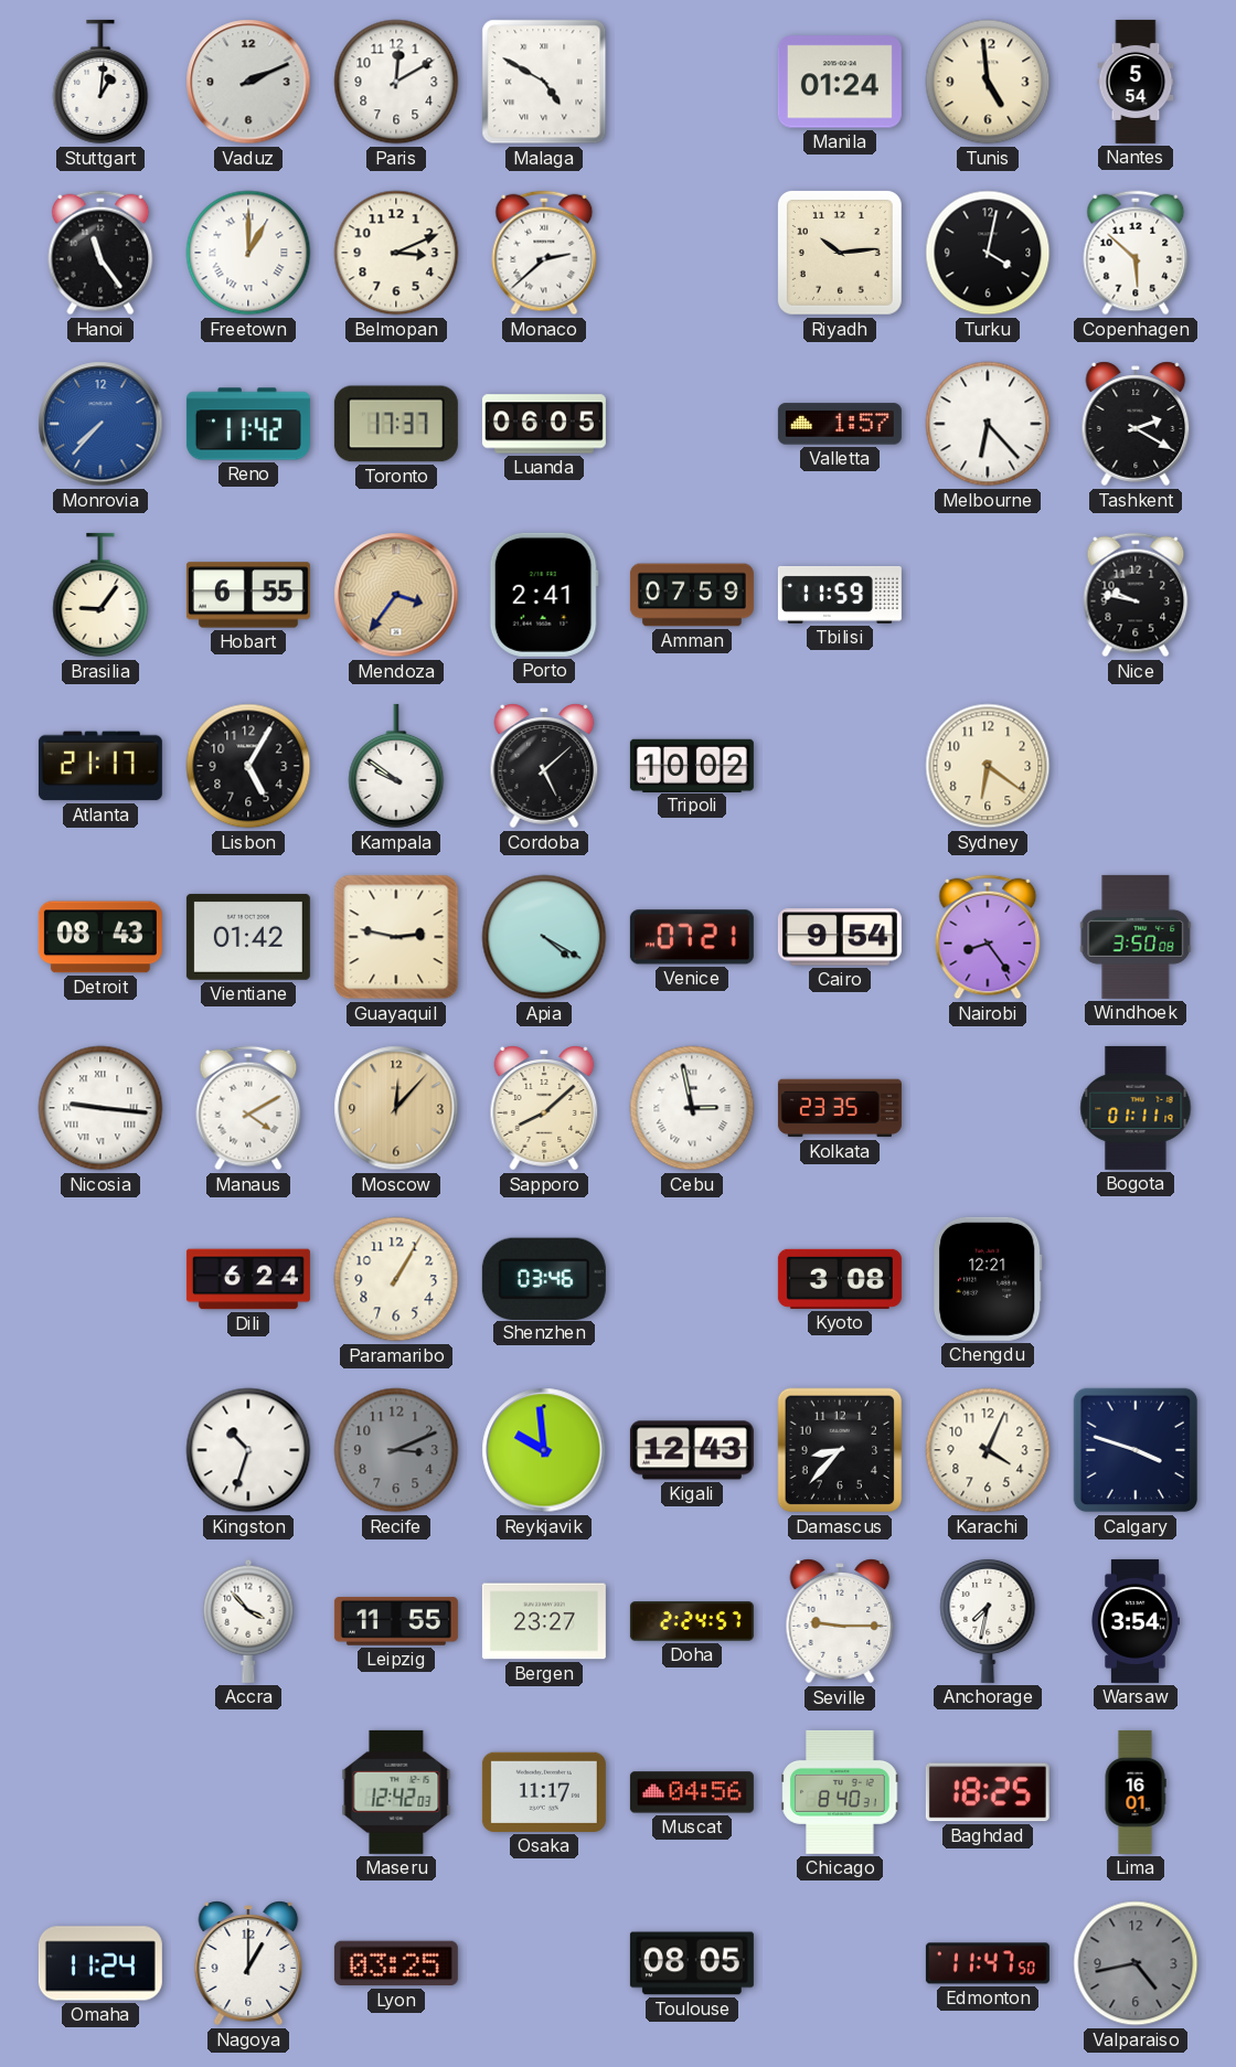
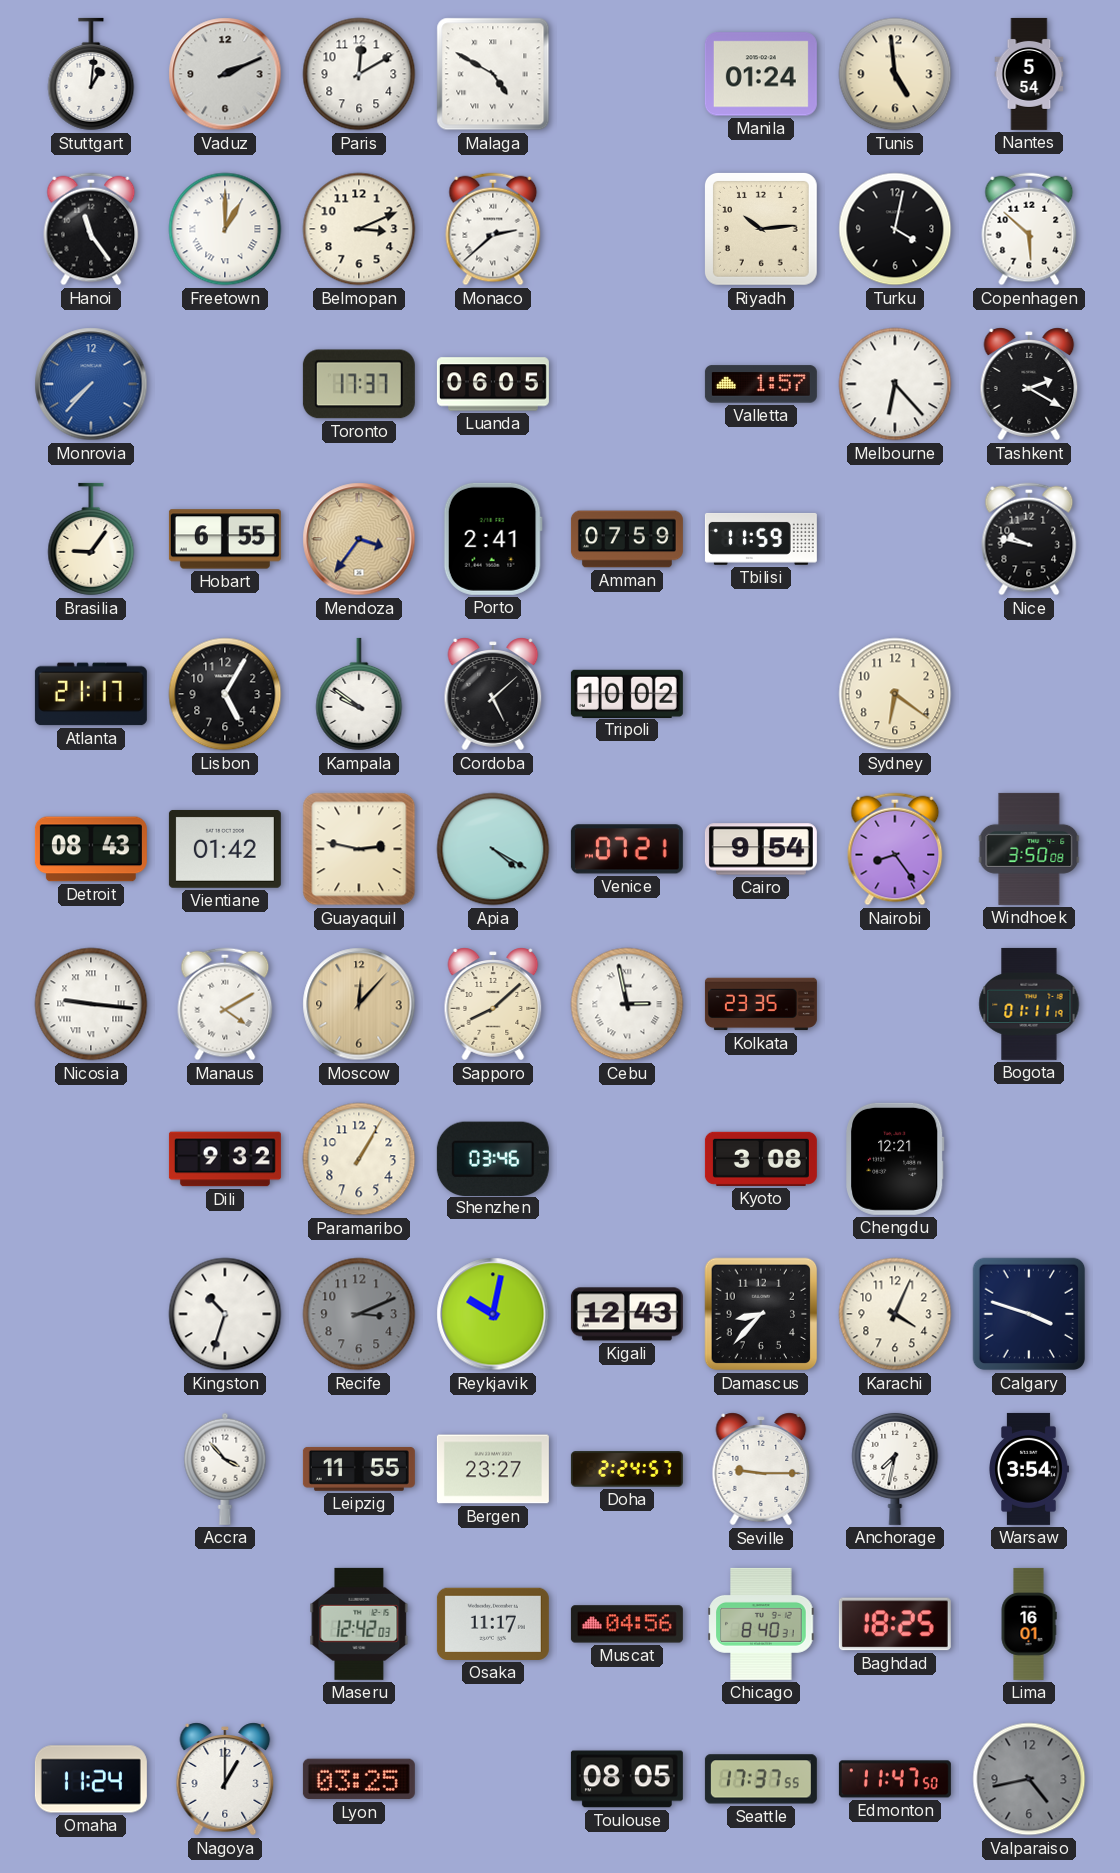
Reno: 11:42 -> none
Dili: 6:24 -> 9:32
Reykjavik: 9:59 -> 10:02
Seattle: none -> 17:37
